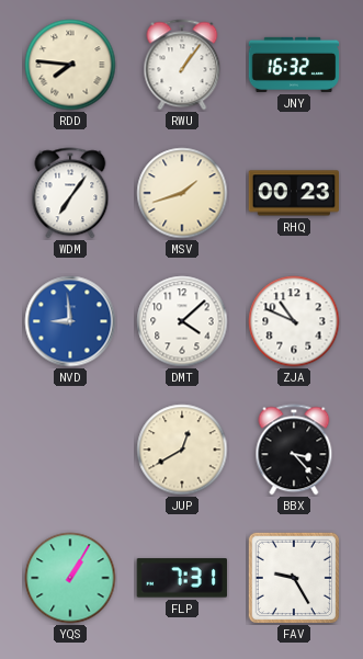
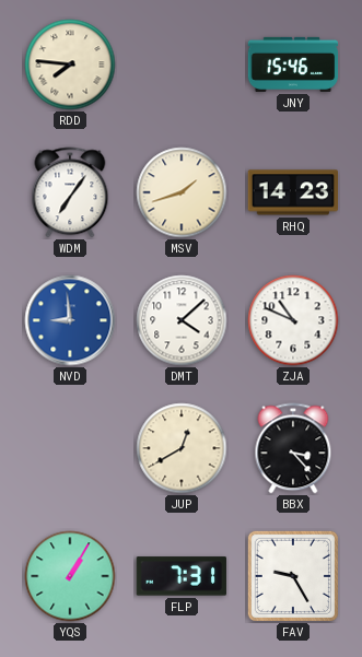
RWU: 1:06 -> none
JNY: 16:32 -> 15:46
RHQ: 00:23 -> 14:23
